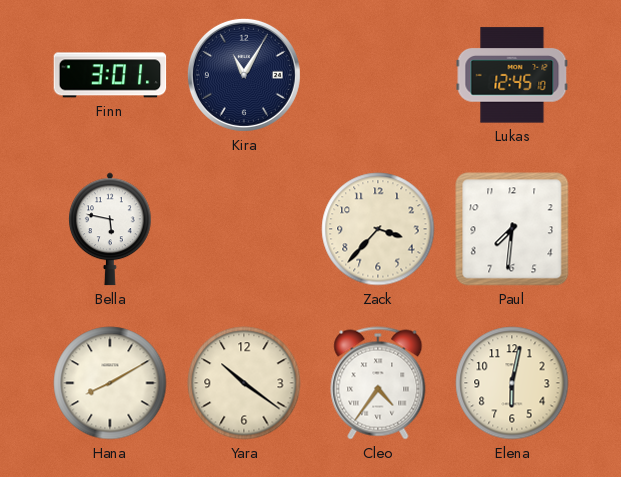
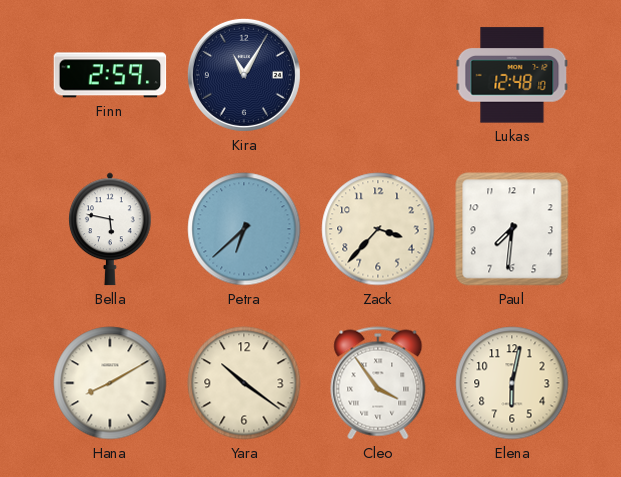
Finn: 3:01 -> 2:59
Lukas: 12:45 -> 12:48
Petra: none -> 6:38
Cleo: 4:36 -> 3:54
